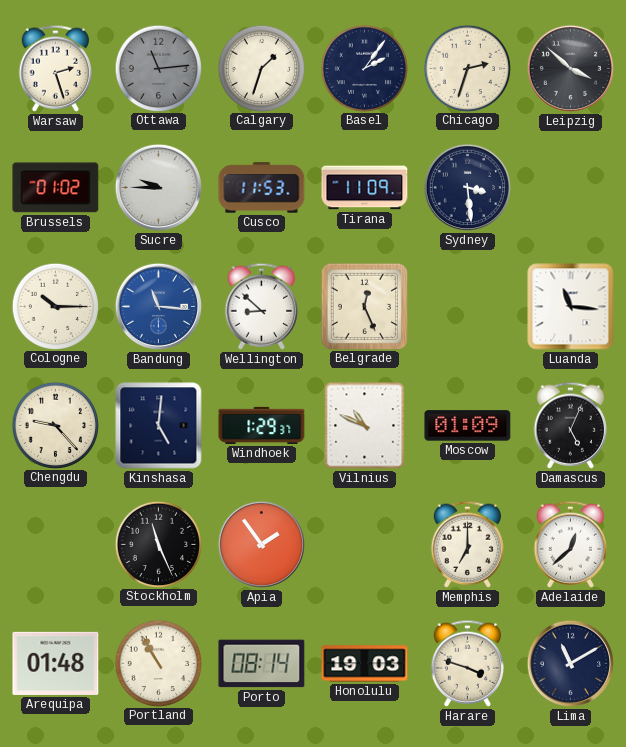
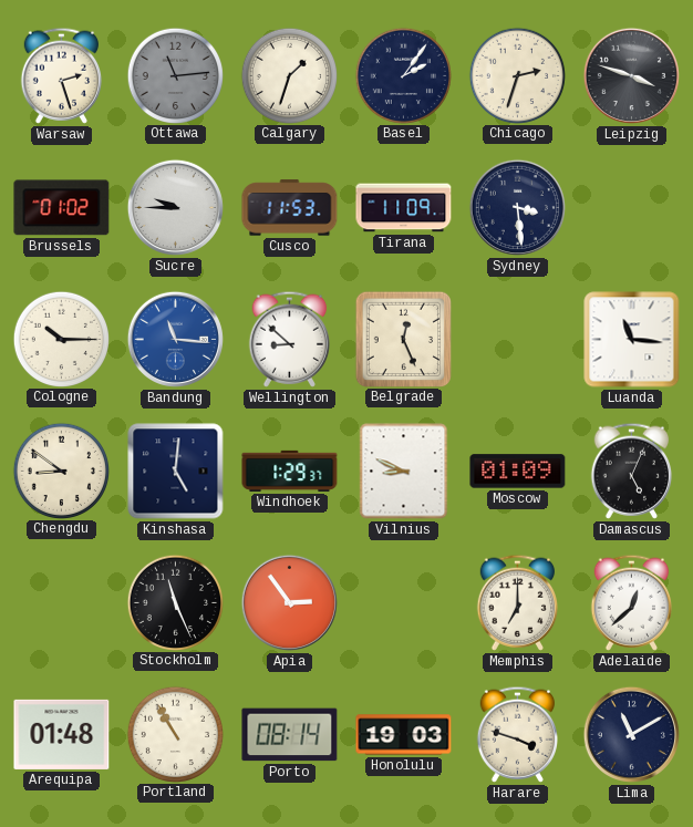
Leipzig: 3:52 -> 3:48
Chengdu: 9:23 -> 8:51
Vilnius: 10:49 -> 8:49
Apia: 1:54 -> 2:54
